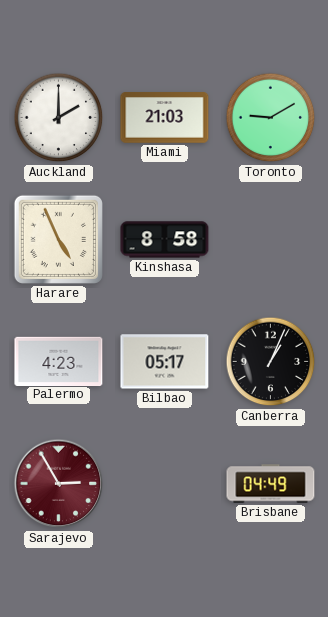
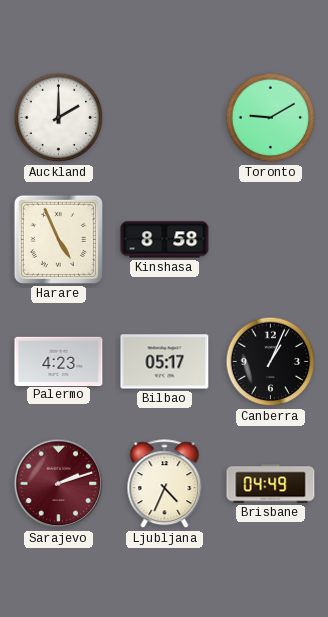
Miami: 21:03 -> none
Sarajevo: 2:55 -> 2:12
Ljubljana: none -> 4:34
